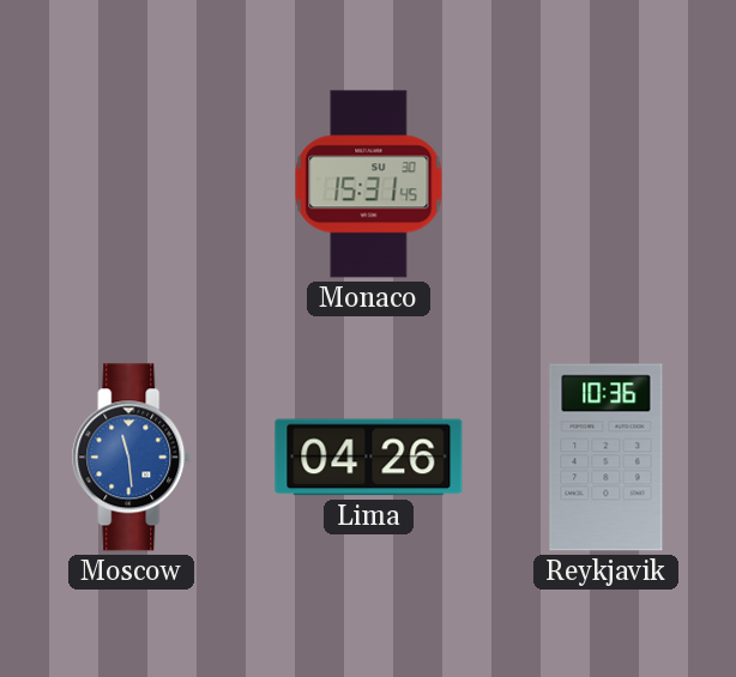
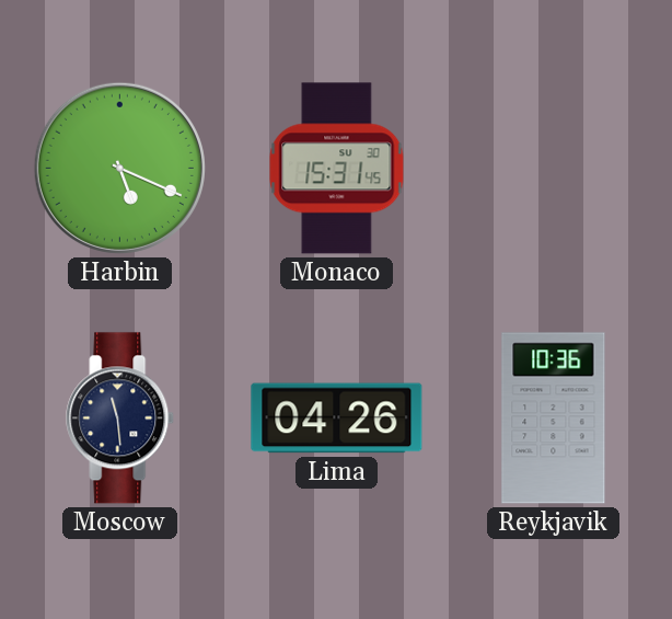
Harbin: none -> 5:19
Moscow dial: blue -> navy
